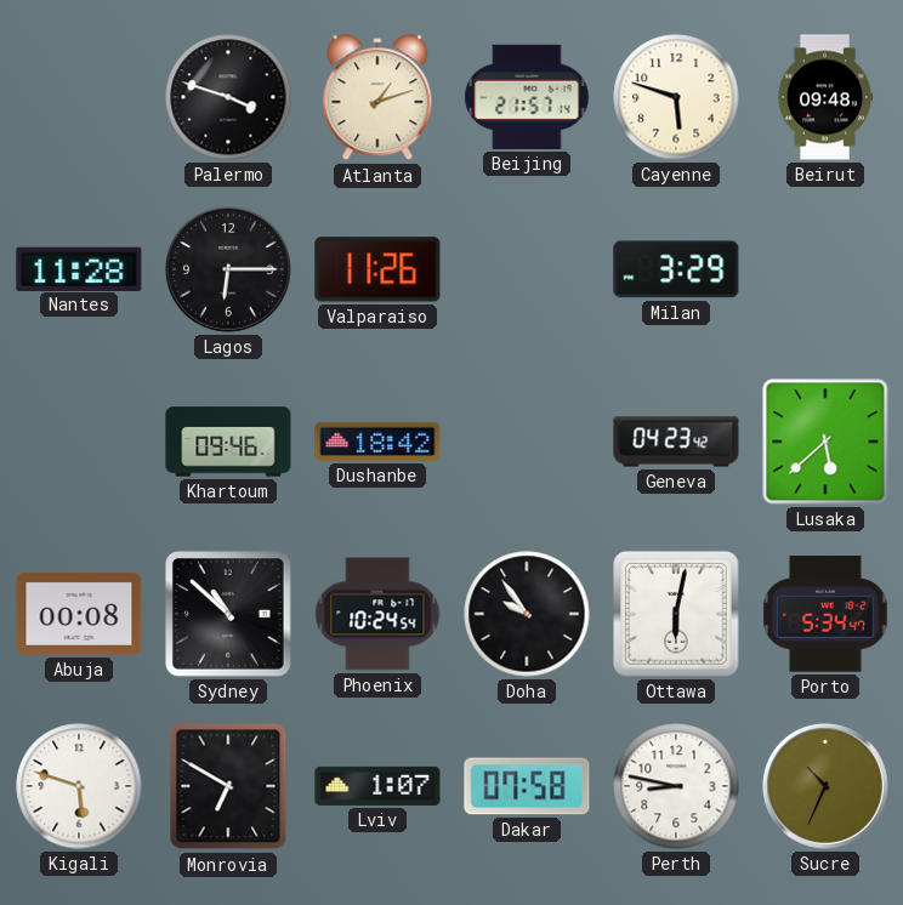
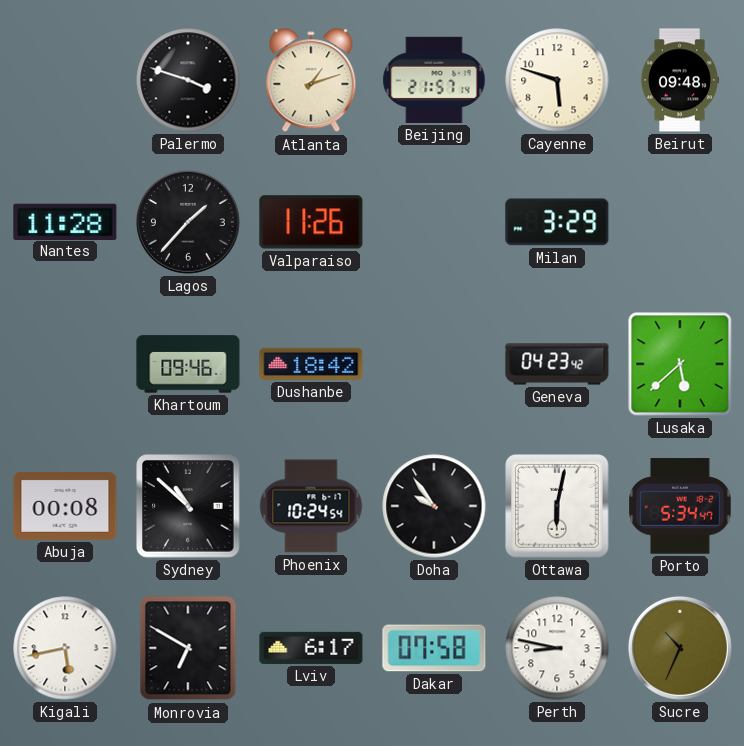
Lagos: 6:15 -> 1:37
Kigali: 5:48 -> 5:43
Lviv: 1:07 -> 6:17
